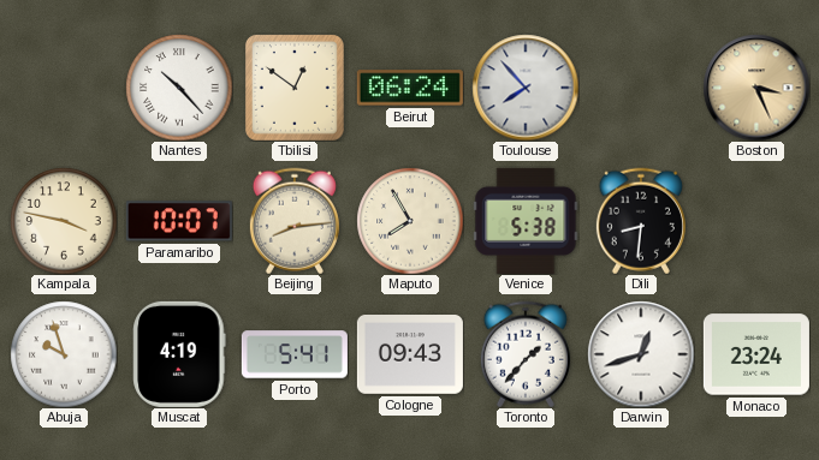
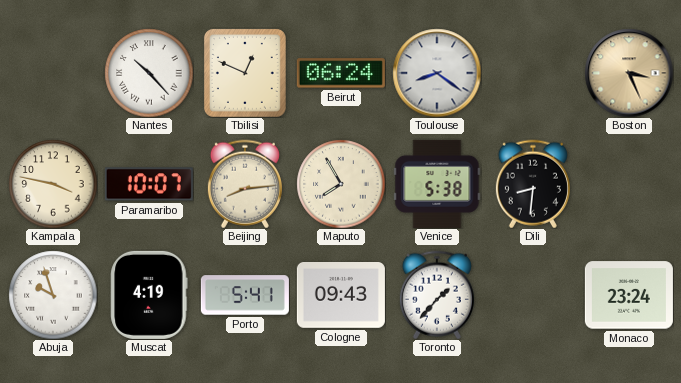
Tbilisi: 12:51 -> 12:49
Toulouse: 7:53 -> 8:21
Darwin: 12:42 -> none
